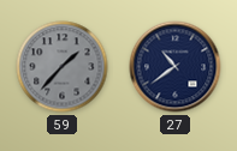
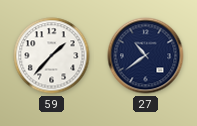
59 dial: grey -> white
